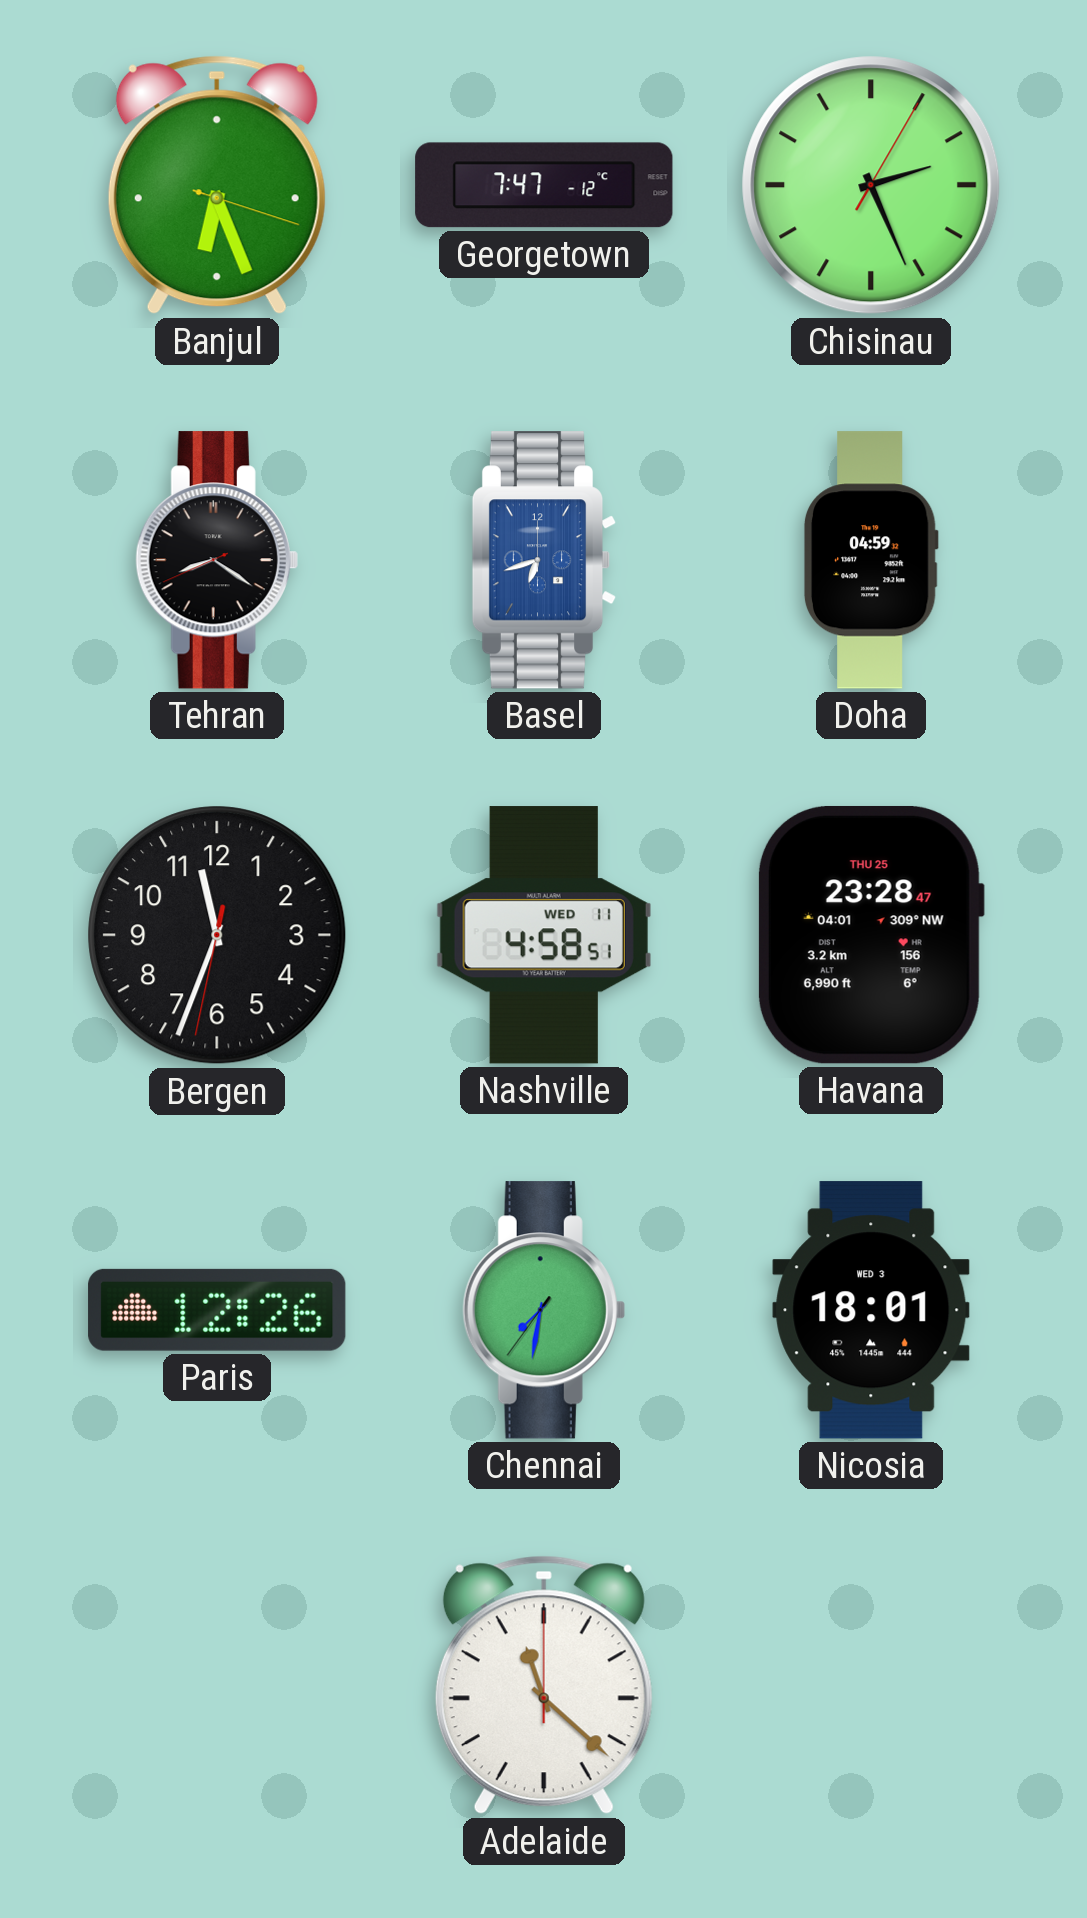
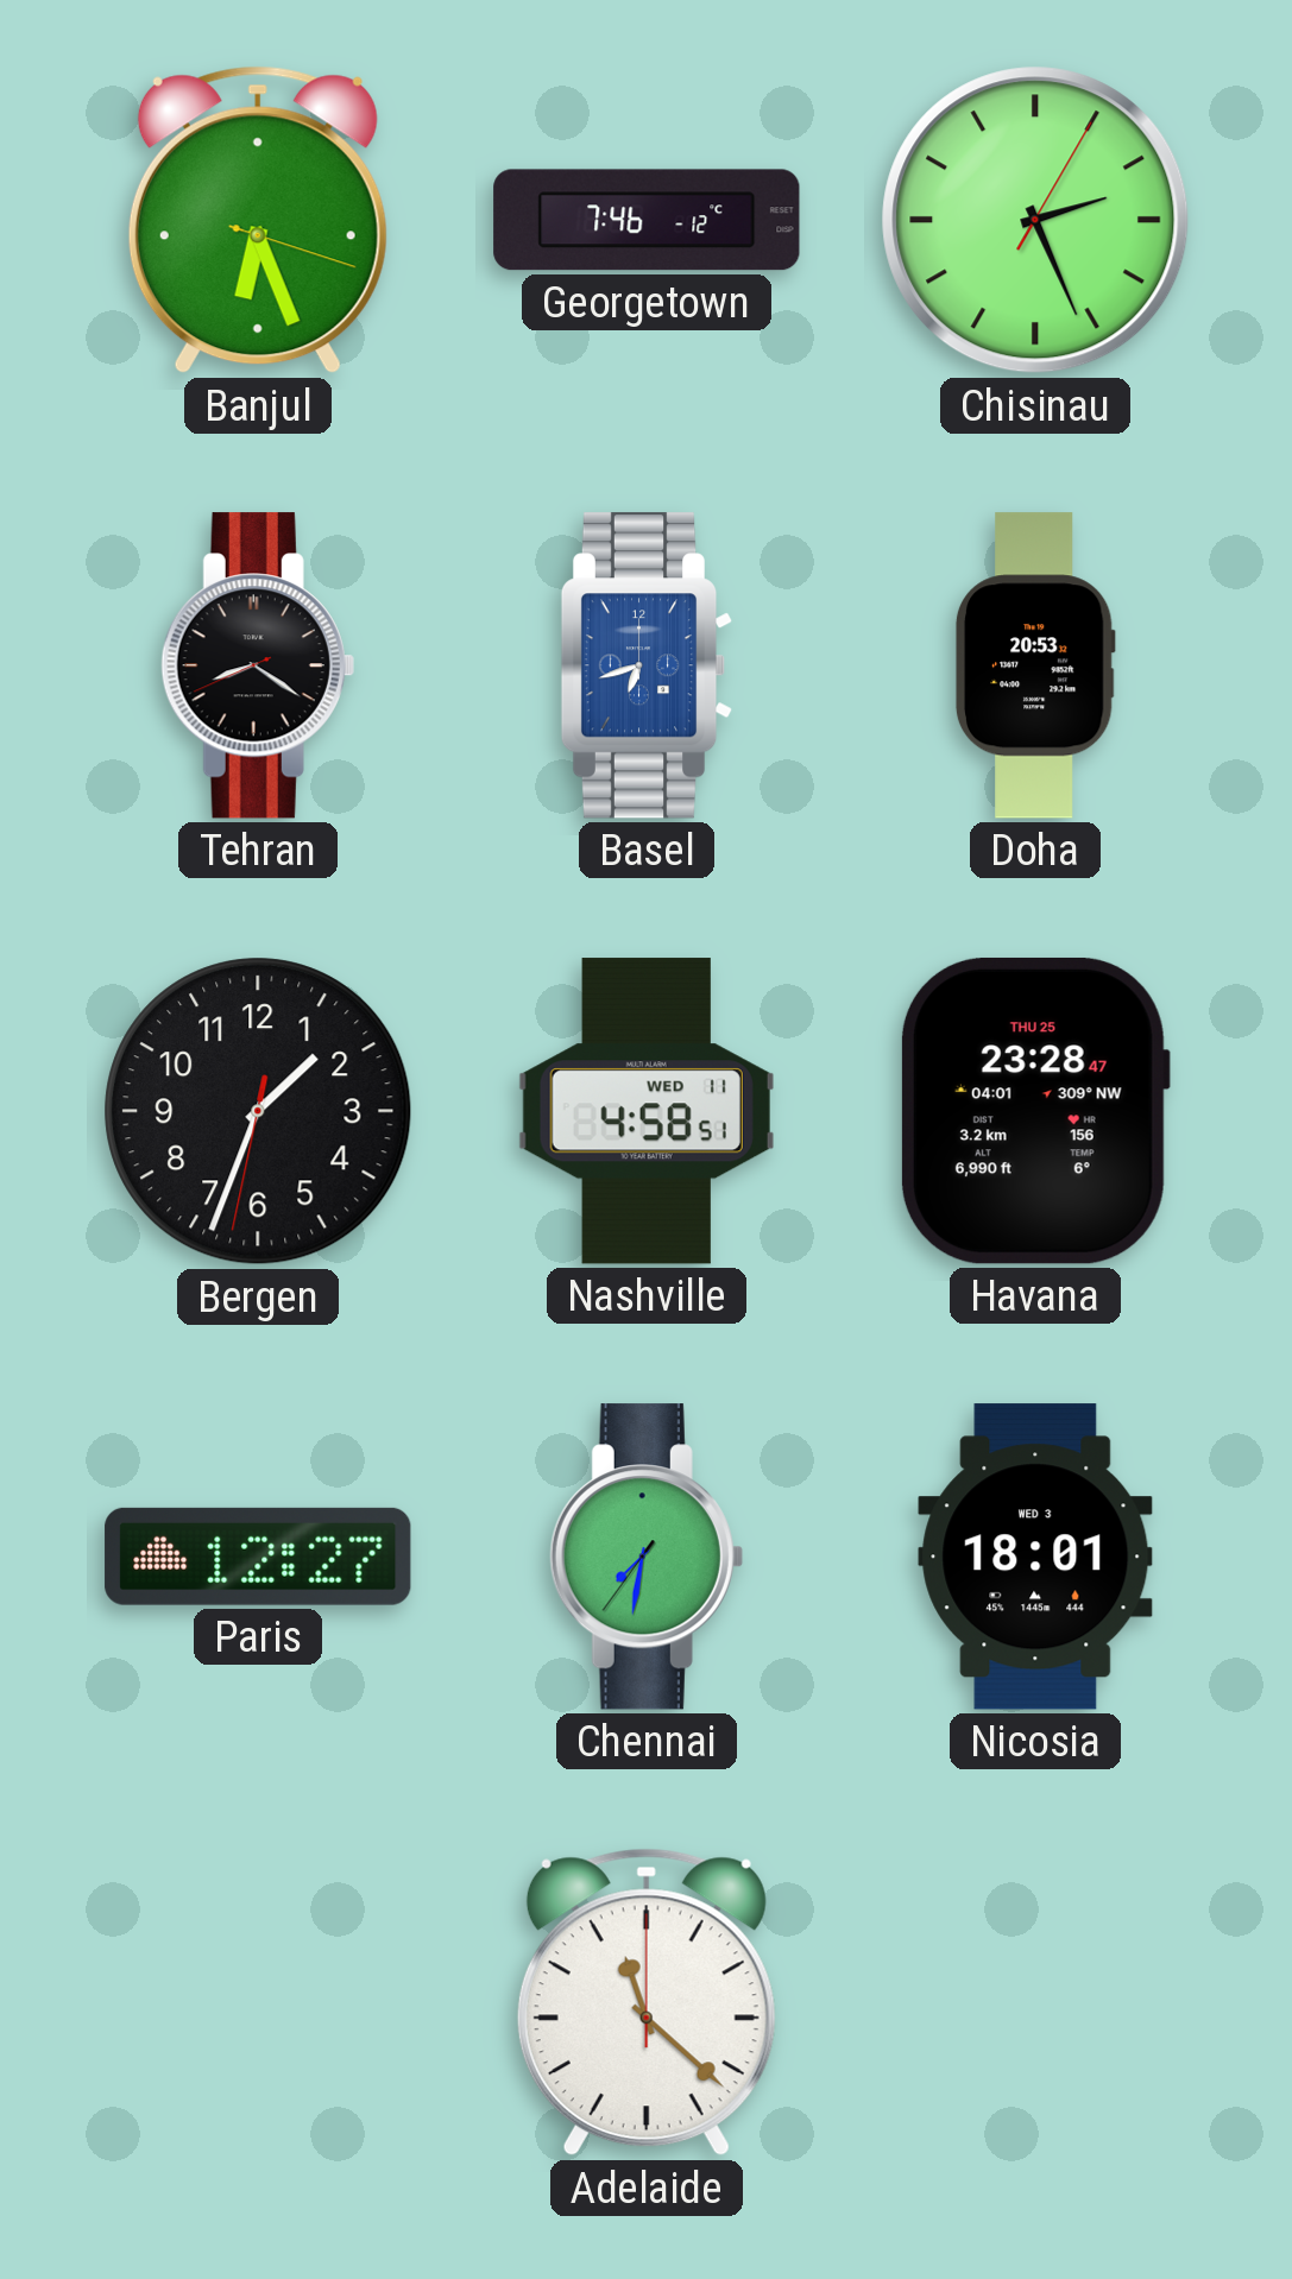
Georgetown: 7:47 -> 7:46
Doha: 04:59 -> 20:53
Bergen: 11:33 -> 1:33
Paris: 12:26 -> 12:27
